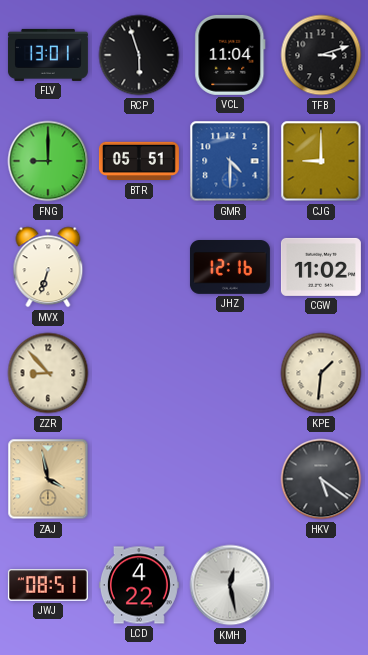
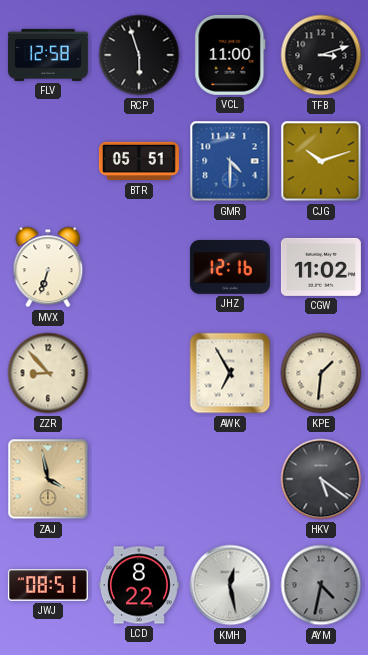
FLV: 13:01 -> 12:58
VCL: 11:04 -> 11:00
FNG: 9:00 -> none
CJG: 9:00 -> 10:12
AWK: none -> 6:55
LCD: 4:22 -> 8:22
AYM: none -> 4:32
